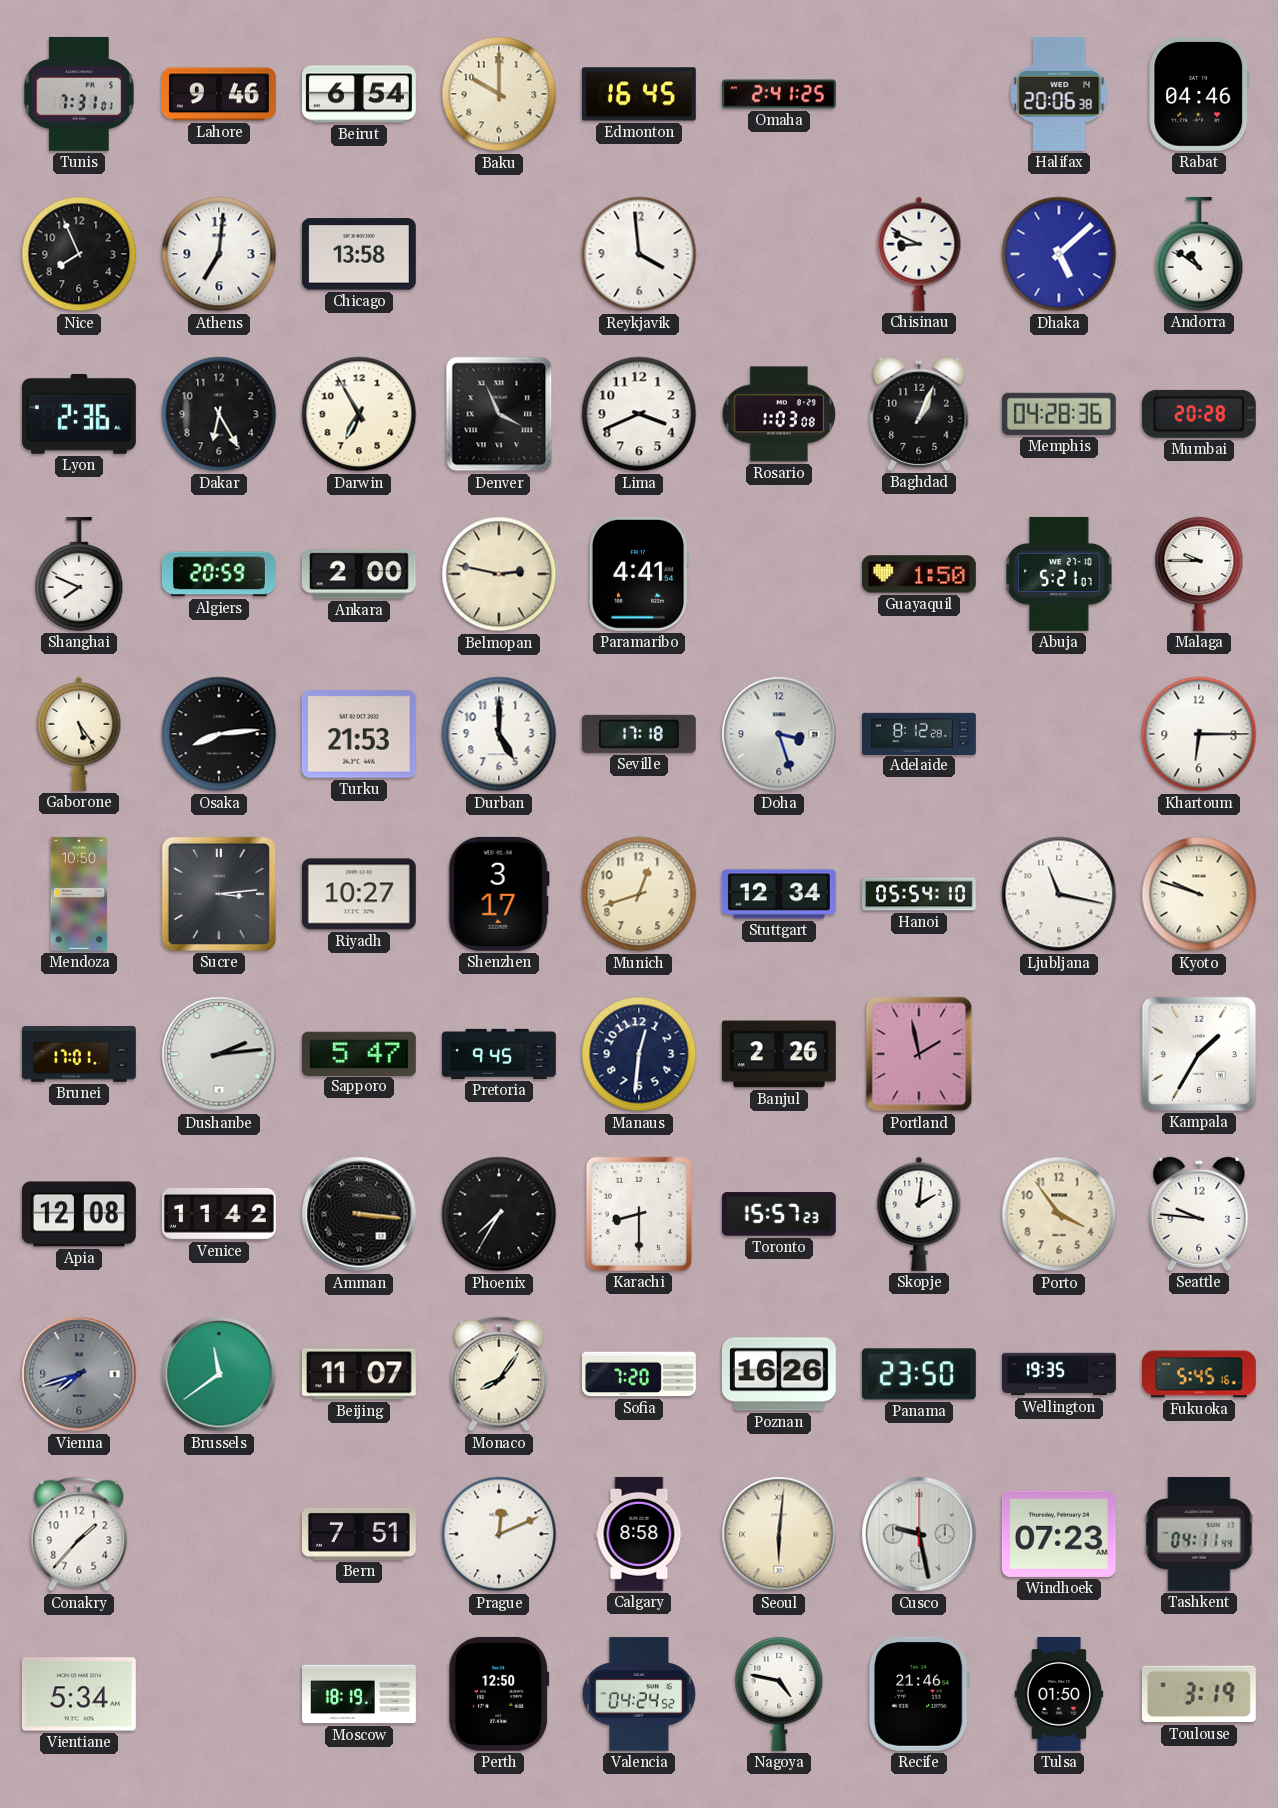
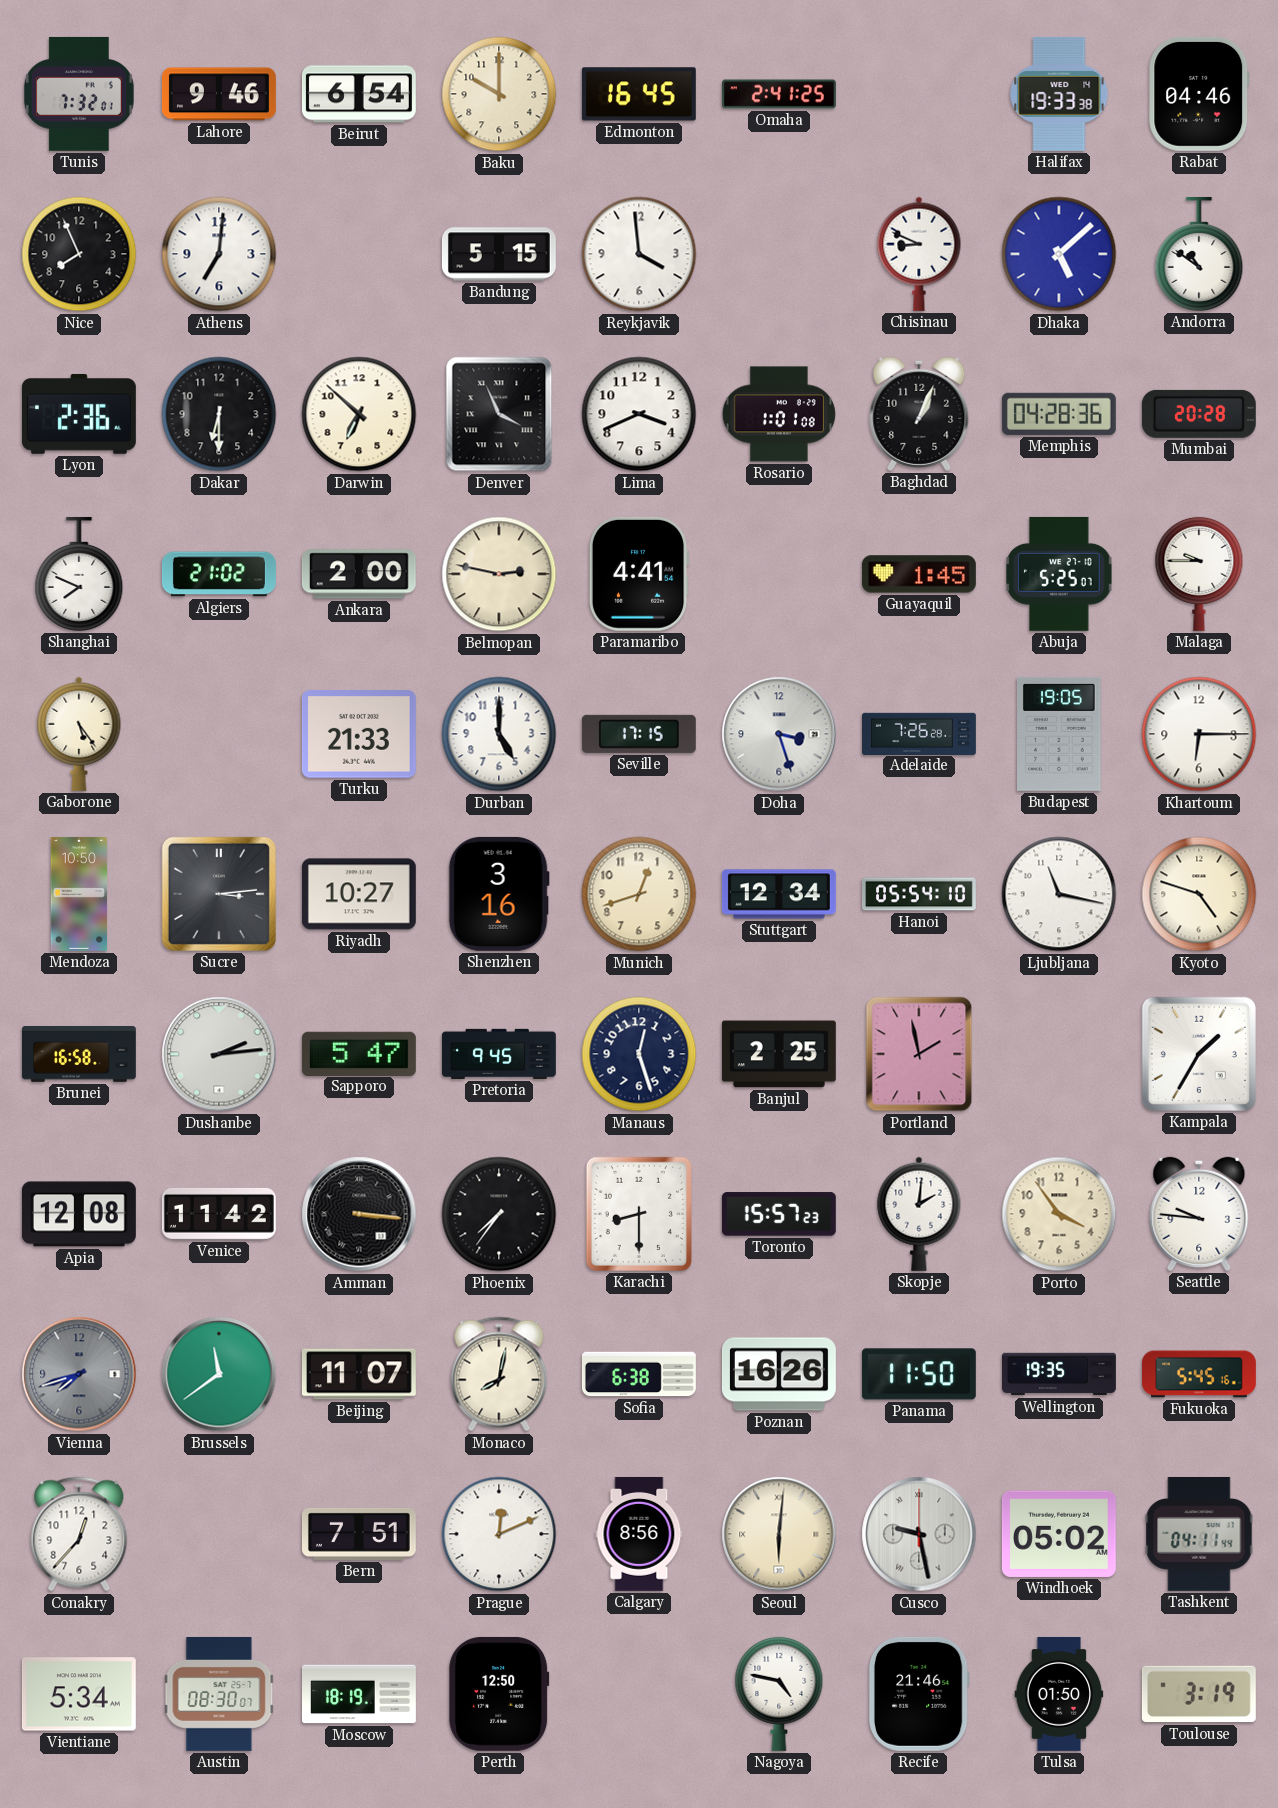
Tunis: 7:31 -> 7:32
Halifax: 20:06 -> 19:33
Chicago: 13:58 -> none
Bandung: none -> 5:15
Dakar: 6:25 -> 6:30
Darwin: 6:55 -> 6:52
Rosario: 1:03 -> 1:01
Algiers: 20:59 -> 21:02
Guayaquil: 1:50 -> 1:45
Abuja: 5:21 -> 5:25
Osaka: 8:14 -> none
Turku: 21:53 -> 21:33
Seville: 17:18 -> 17:15
Adelaide: 8:12 -> 7:26
Budapest: none -> 19:05
Shenzhen: 3:17 -> 3:16
Kyoto: 9:48 -> 4:48
Brunei: 17:01 -> 16:58
Manaus: 12:31 -> 12:27
Banjul: 2:26 -> 2:25
Phoenix: 7:35 -> 7:36
Monaco: 8:06 -> 8:02
Sofia: 7:20 -> 6:38
Panama: 23:50 -> 11:50
Conakry: 1:37 -> 12:37
Calgary: 8:58 -> 8:56
Windhoek: 07:23 -> 05:02
Austin: none -> 08:30
Valencia: 04:24 -> none
